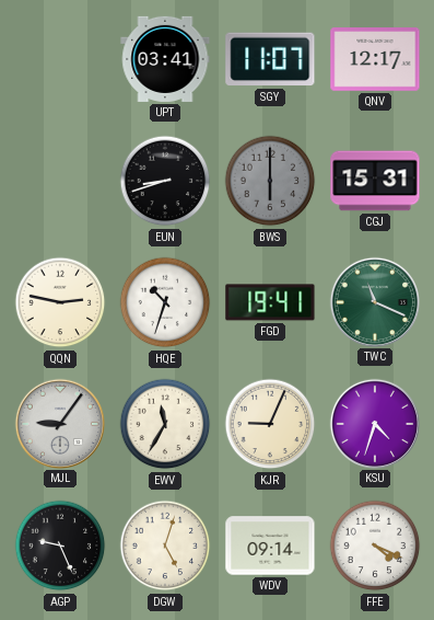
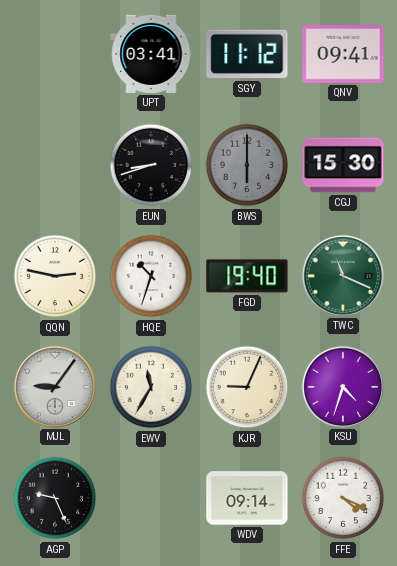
SGY: 11:07 -> 11:12
QNV: 12:17 -> 09:41
CGJ: 15:31 -> 15:30
FGD: 19:41 -> 19:40
DGW: 5:03 -> none
